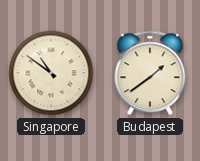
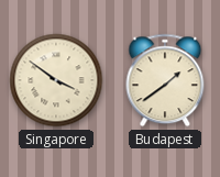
Singapore: 10:51 -> 3:51
